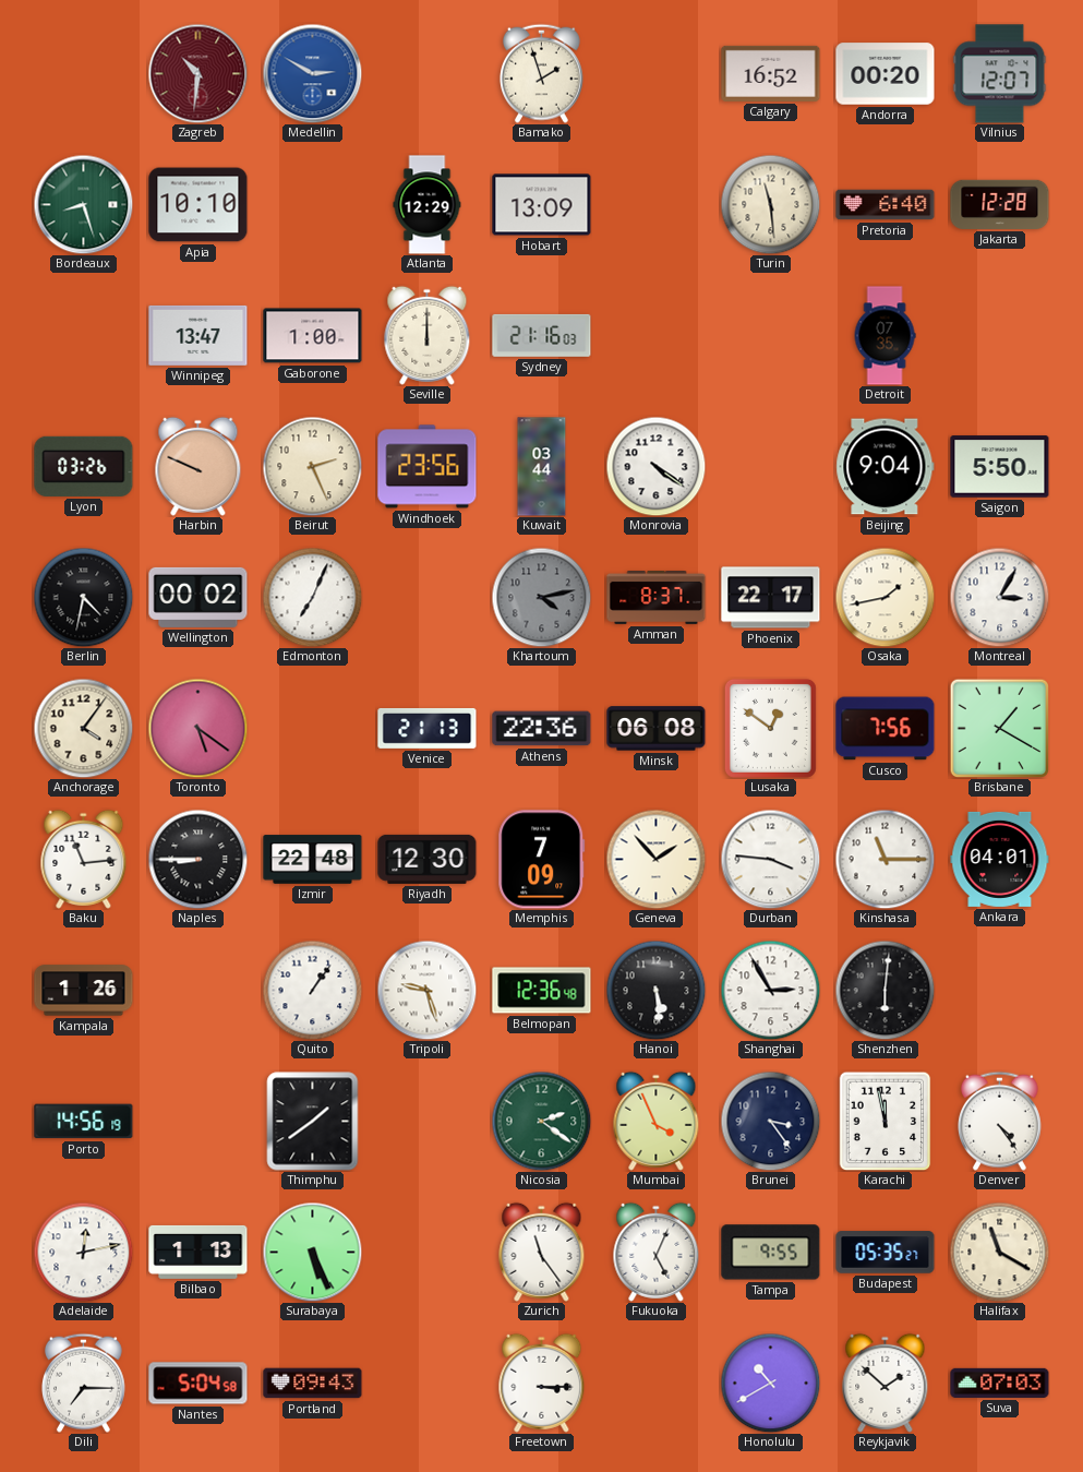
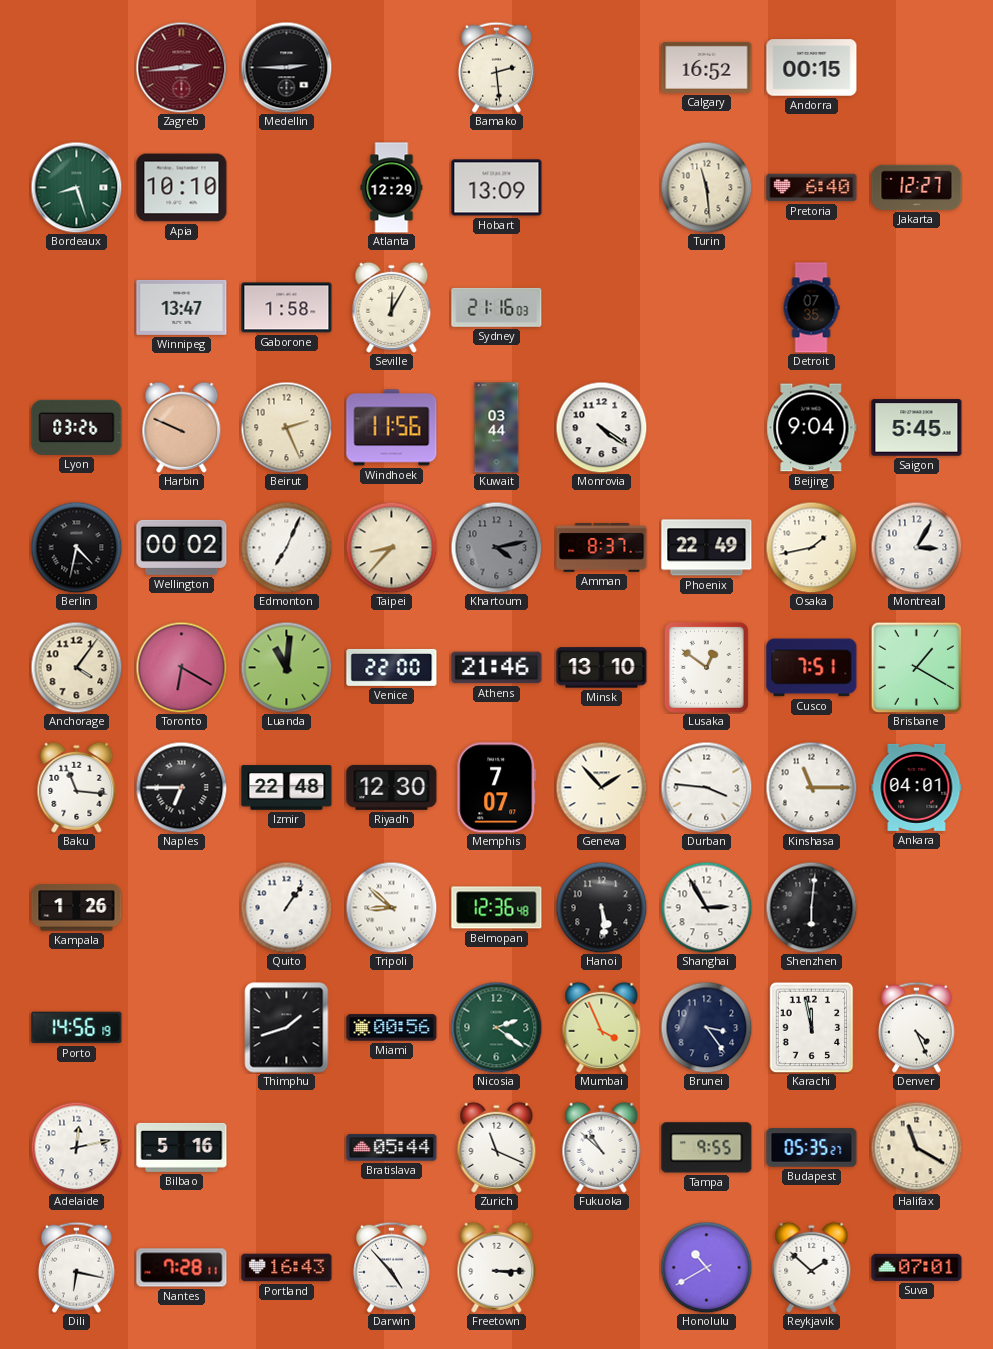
Zagreb: 10:31 -> 2:44
Medellin: 2:50 -> 2:45
Medellin dial: blue -> black
Bamako: 1:57 -> 2:29
Andorra: 00:20 -> 00:15
Vilnius: 12:07 -> none
Jakarta: 12:28 -> 12:27
Gaborone: 1:00 -> 1:58
Seville: 12:00 -> 12:05
Windhoek: 23:56 -> 11:56
Saigon: 5:50 -> 5:45
Taipei: none -> 8:37
Phoenix: 22:17 -> 22:49
Toronto: 5:21 -> 6:20
Luanda: none -> 11:01
Venice: 21:13 -> 22:00
Athens: 22:36 -> 21:46
Minsk: 06:08 -> 13:10
Cusco: 7:56 -> 7:51
Baku: 11:14 -> 11:16
Naples: 8:45 -> 6:45
Memphis: 7:09 -> 7:07
Tripoli: 9:27 -> 8:52
Thimphu: 1:39 -> 1:42
Miami: none -> 00:56
Denver: 4:24 -> 4:26
Bilbao: 1:13 -> 5:16
Surabaya: 5:26 -> none
Bratislava: none -> 05:44
Zurich: 11:24 -> 11:19
Fukuoka: 5:04 -> 10:52
Dili: 7:15 -> 6:17
Nantes: 5:04 -> 7:28
Portland: 09:43 -> 16:43
Darwin: none -> 4:53
Suva: 07:03 -> 07:01
